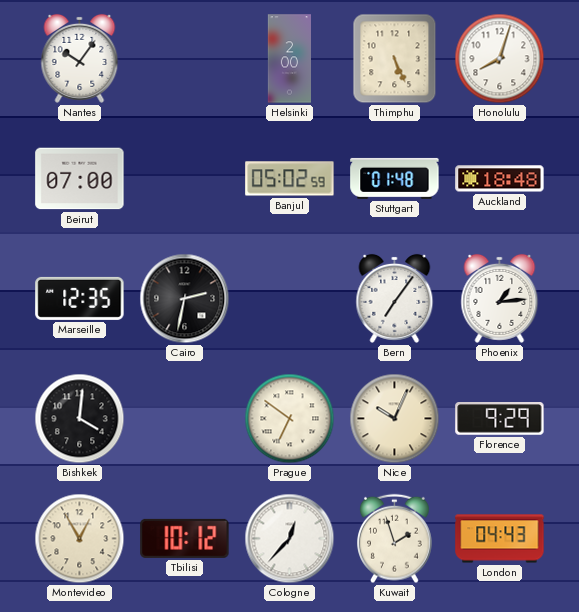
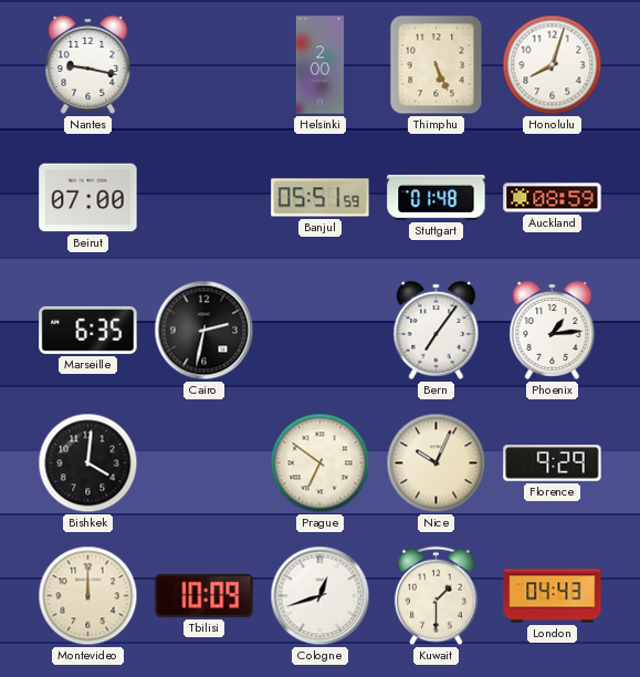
Nantes: 10:06 -> 9:17
Banjul: 05:02 -> 05:51
Auckland: 18:48 -> 08:59
Marseille: 12:35 -> 6:35
Montevideo: 12:55 -> 12:00
Tbilisi: 10:12 -> 10:09
Cologne: 12:37 -> 12:42
Kuwait: 1:57 -> 1:30
